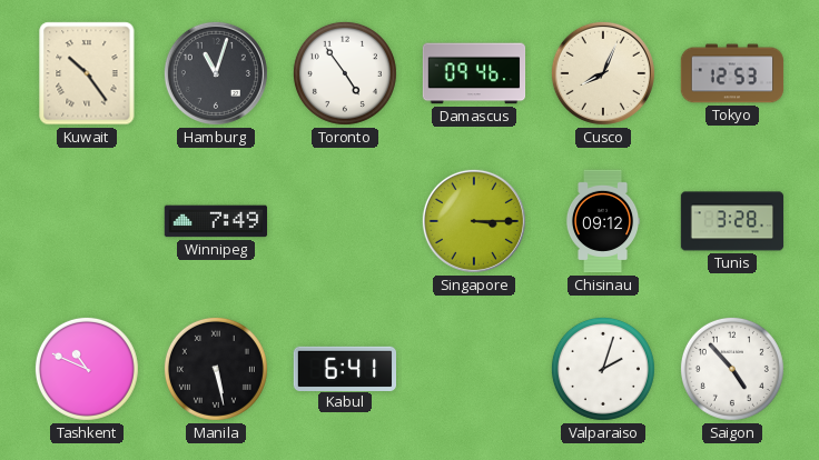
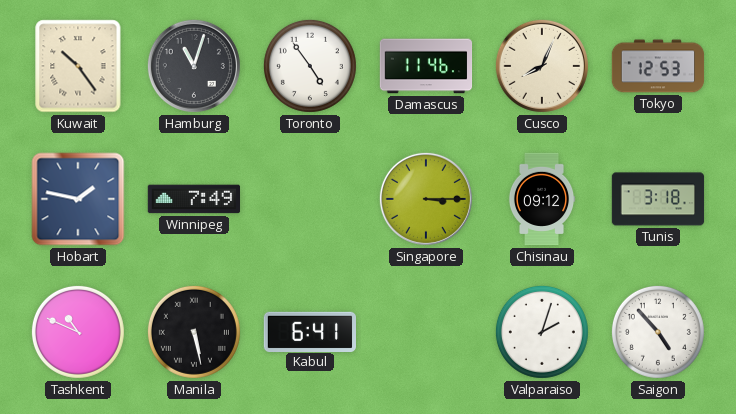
Damascus: 09:46 -> 11:46
Hobart: none -> 1:47
Tunis: 3:28 -> 3:18
